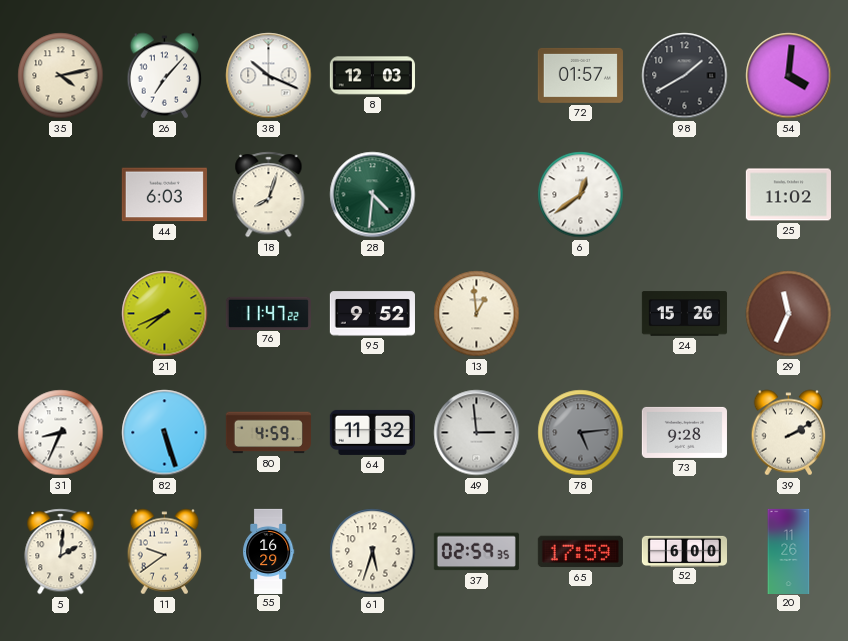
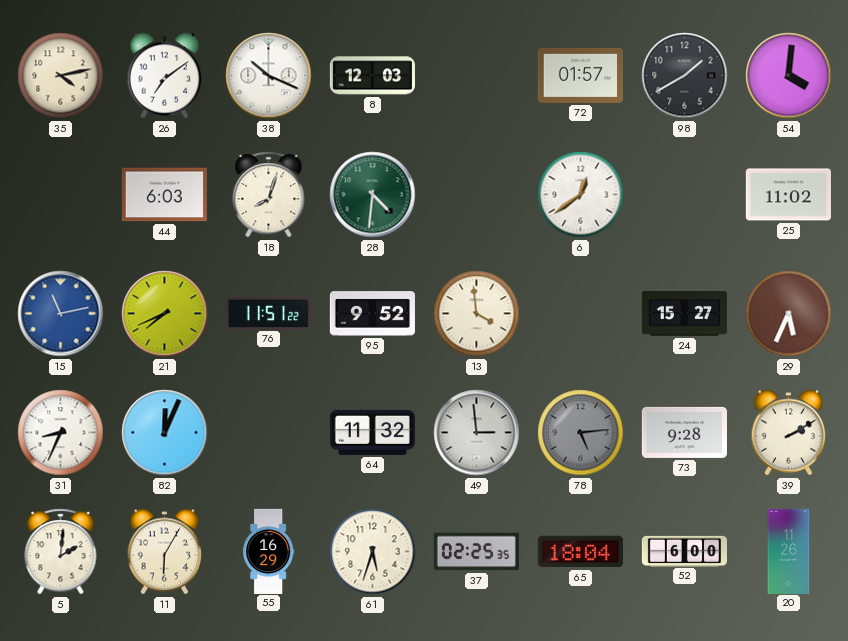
26: 7:07 -> 7:09
15: none -> 11:13
76: 11:47 -> 11:51
13: 12:59 -> 3:59
24: 15:26 -> 15:27
29: 11:34 -> 5:34
82: 5:27 -> 12:04
80: 4:59 -> none
11: 9:39 -> 6:05
37: 02:59 -> 02:25
65: 17:59 -> 18:04
